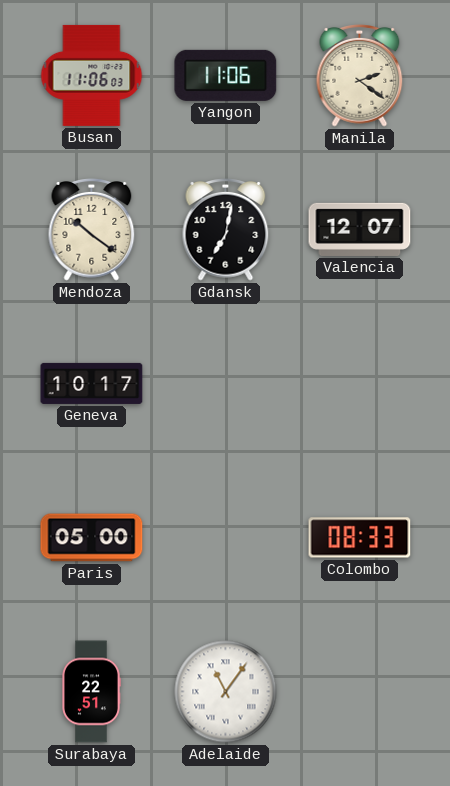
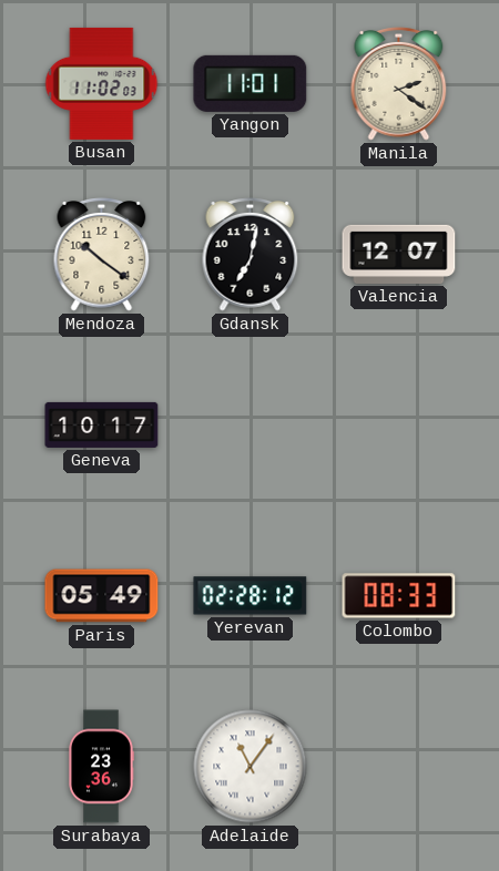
Busan: 11:06 -> 11:02
Yangon: 11:06 -> 11:01
Paris: 05:00 -> 05:49
Yerevan: none -> 02:28
Surabaya: 22:51 -> 23:36
